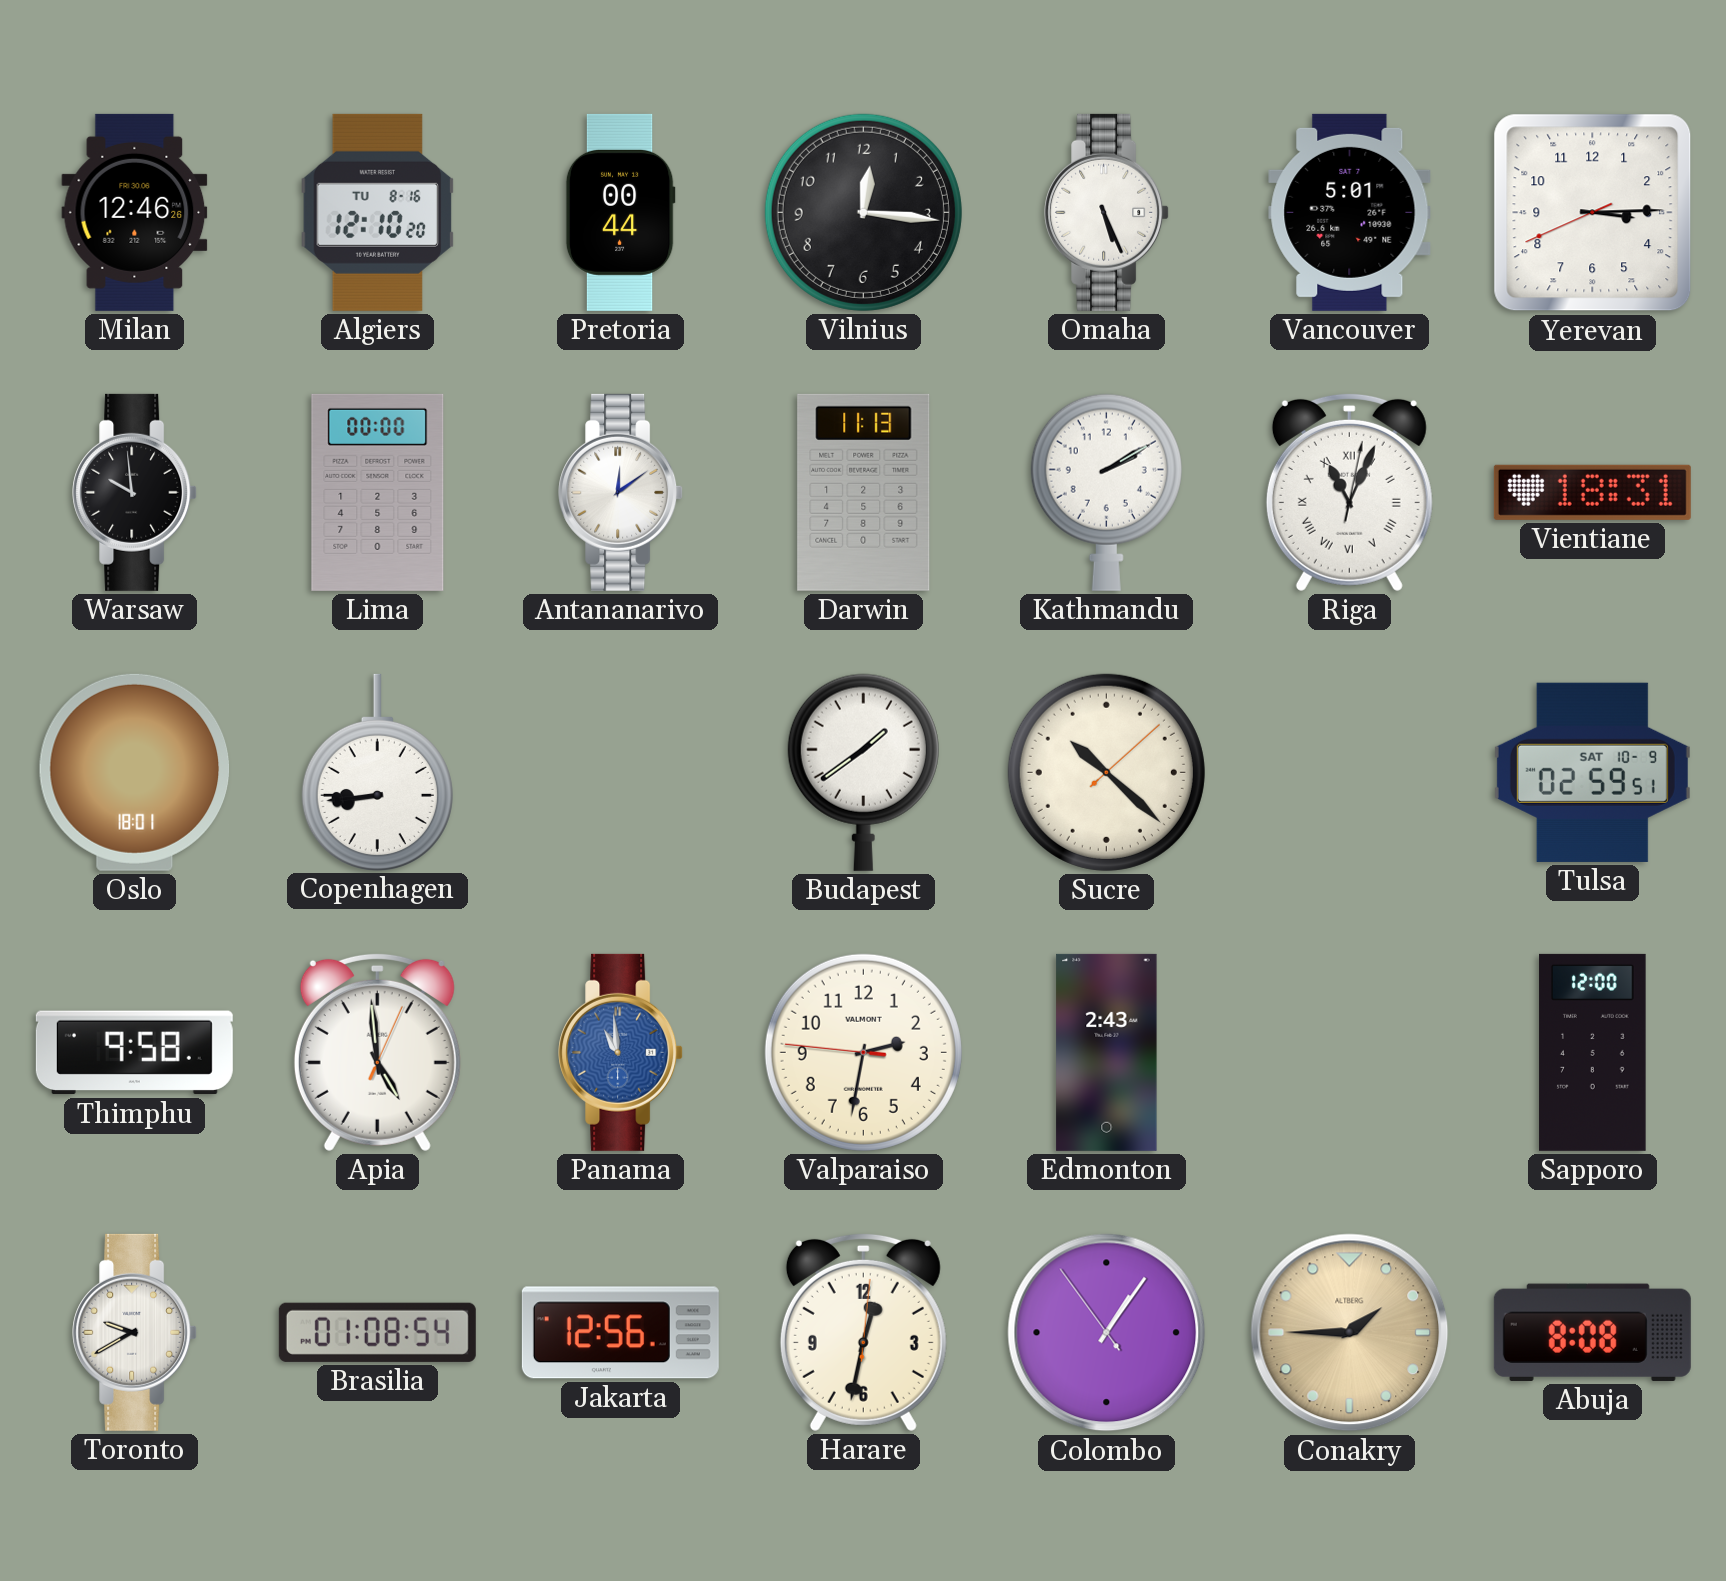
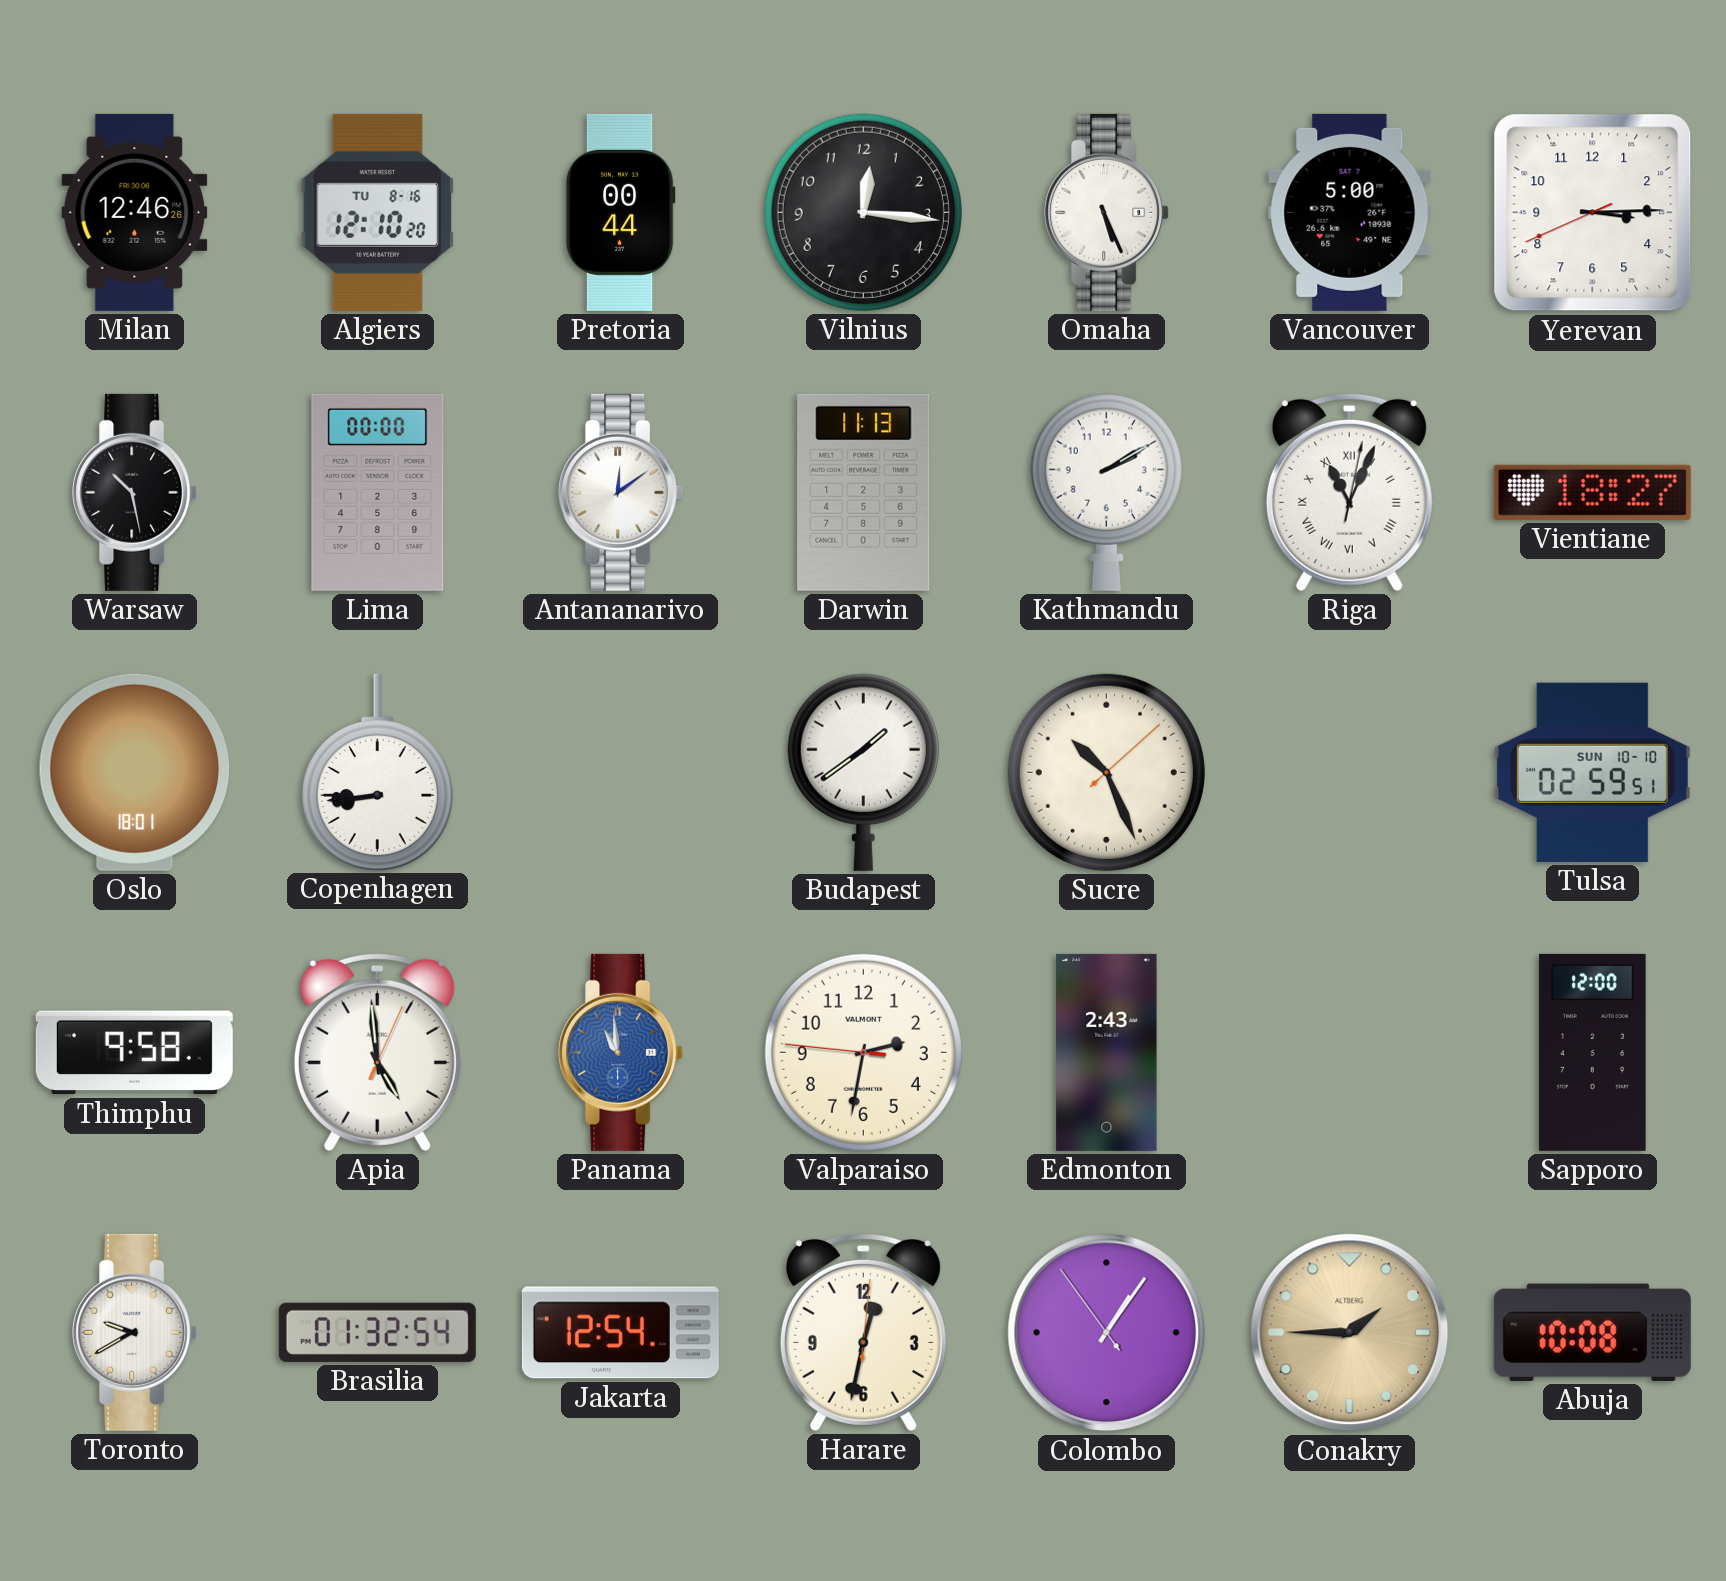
Vancouver: 5:01 -> 5:00
Warsaw: 9:59 -> 10:28
Vientiane: 18:31 -> 18:27
Sucre: 10:22 -> 10:26
Tulsa date: SAT 10-9 -> SUN 10-10
Brasilia: 01:08 -> 01:32
Jakarta: 12:56 -> 12:54
Abuja: 8:08 -> 10:08
